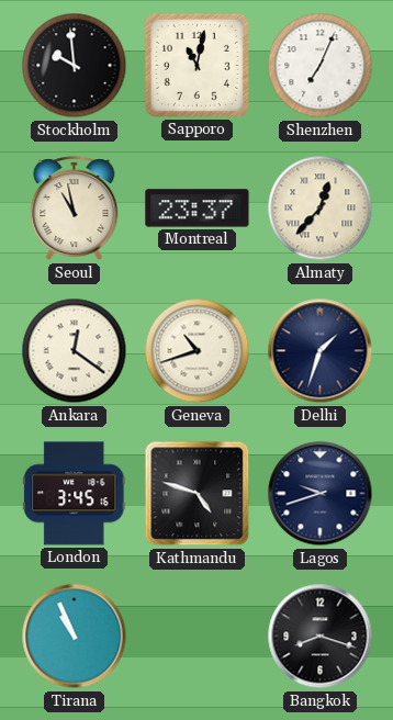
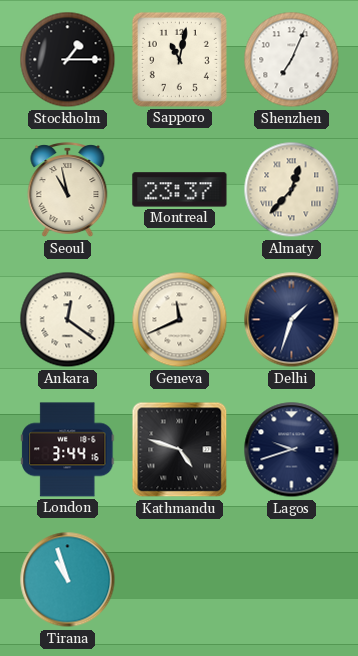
Stockholm: 9:59 -> 1:15
Geneva: 10:42 -> 11:41
London: 3:45 -> 3:44
Tirana: 10:56 -> 10:57
Bangkok: 8:18 -> none
